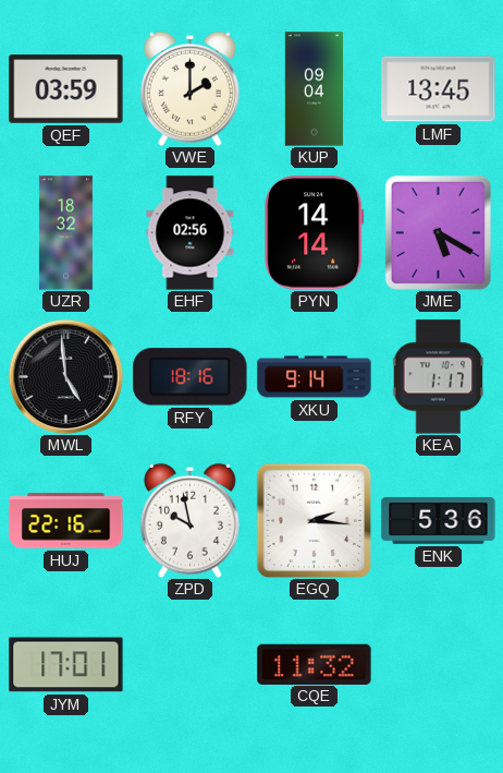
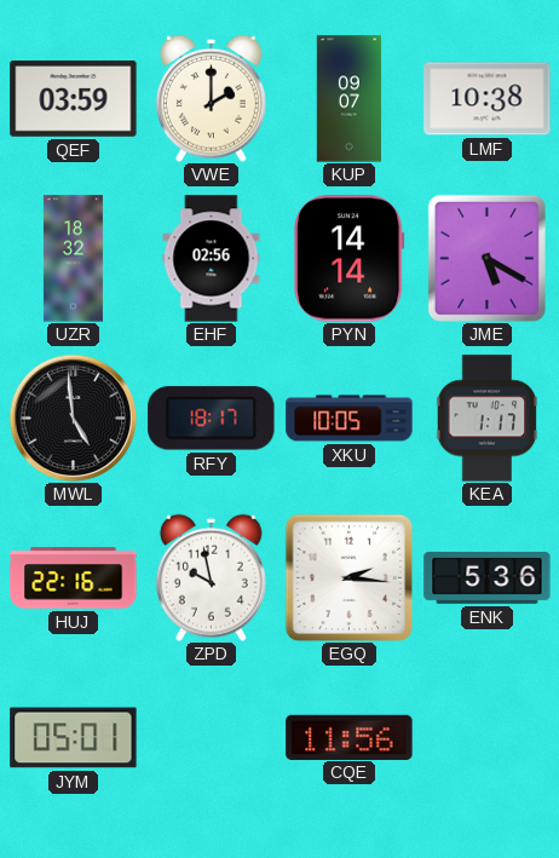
KUP: 09:04 -> 09:07
LMF: 13:45 -> 10:38
RFY: 18:16 -> 18:17
XKU: 9:14 -> 10:05
JYM: 17:01 -> 05:01
CQE: 11:32 -> 11:56
